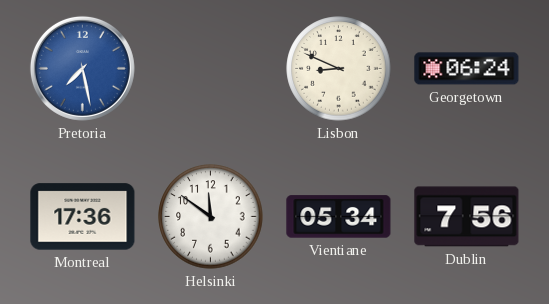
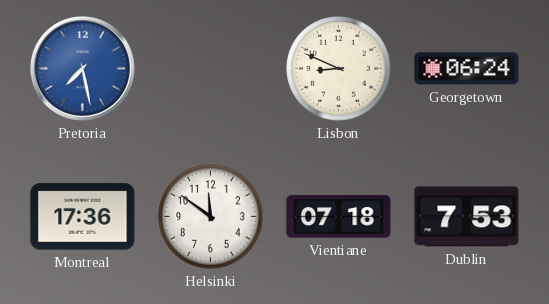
Vientiane: 05:34 -> 07:18
Dublin: 7:56 -> 7:53
